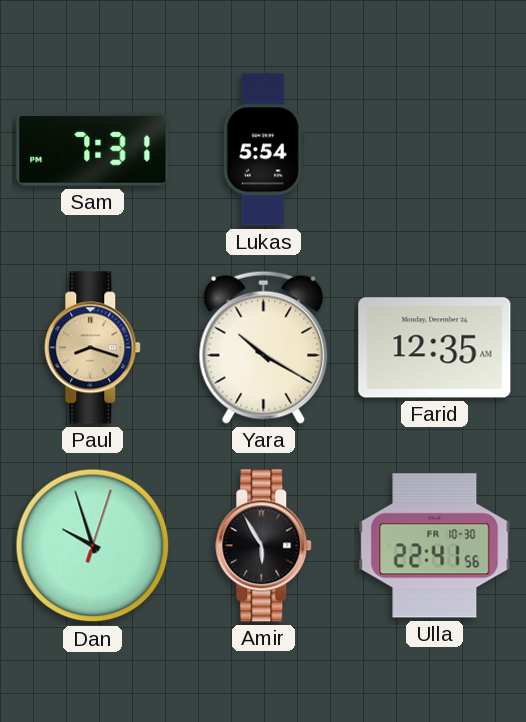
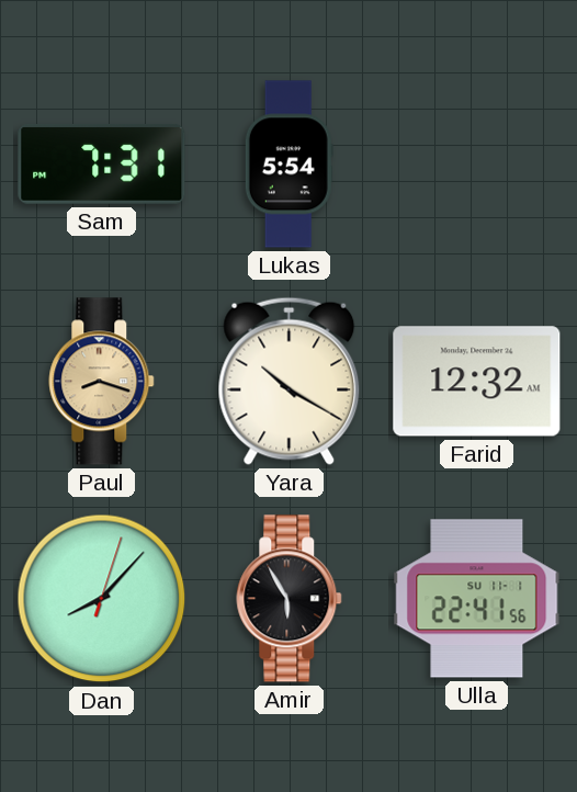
Farid: 12:35 -> 12:32
Dan: 9:57 -> 8:07
Ulla date: FR 10-30 -> SU 11-1
